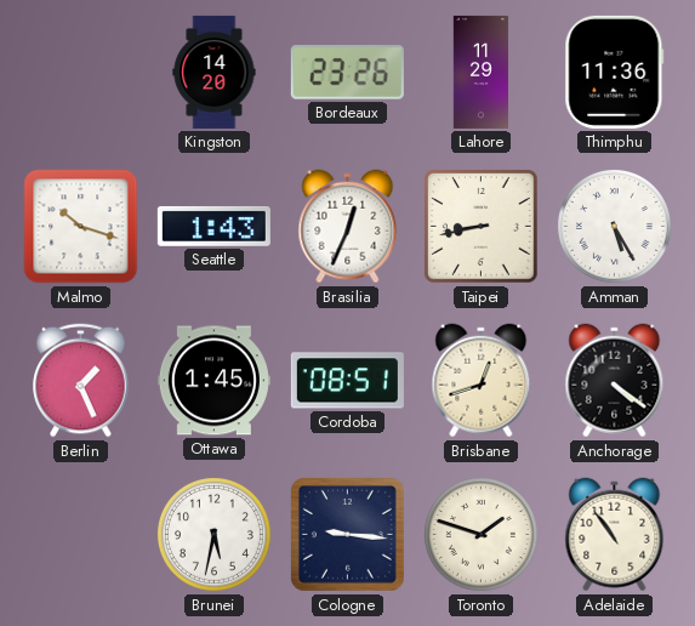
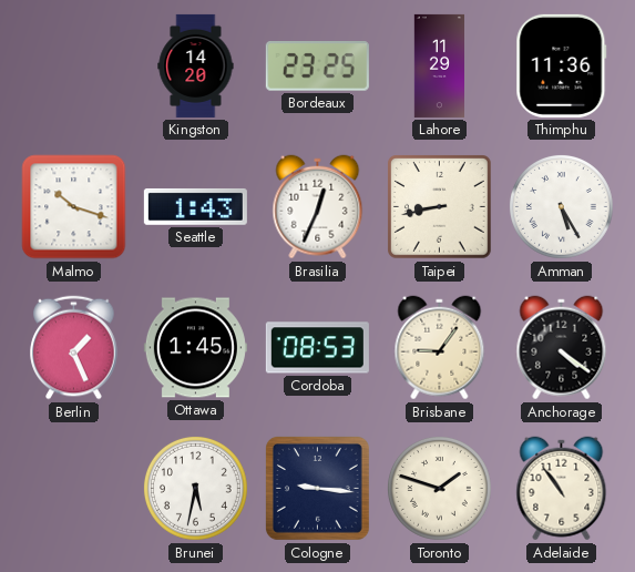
Bordeaux: 23:26 -> 23:25
Cordoba: 08:51 -> 08:53
Brisbane: 12:42 -> 9:06
